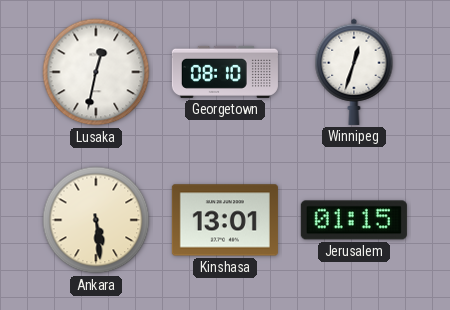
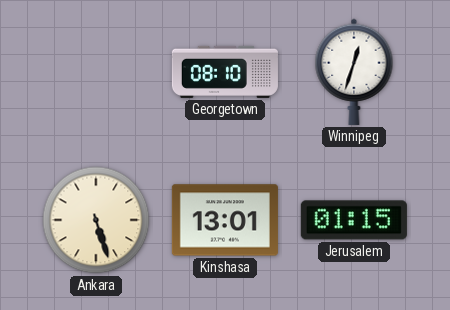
Lusaka: 12:32 -> none
Ankara: 5:29 -> 5:27
